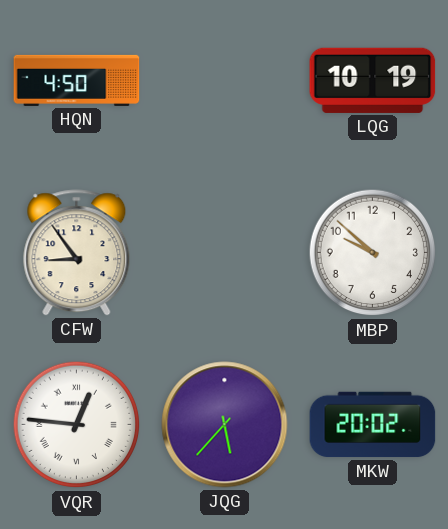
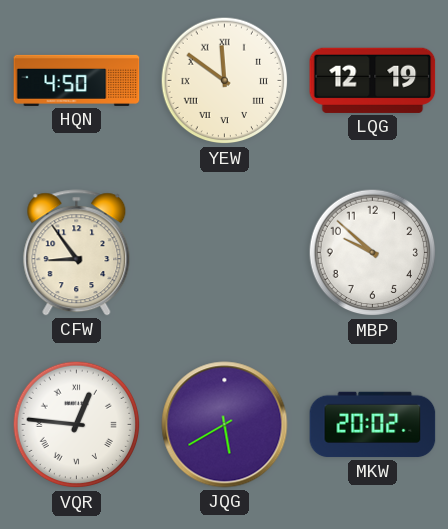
YEW: none -> 11:51
LQG: 10:19 -> 12:19
JQG: 5:37 -> 5:40
